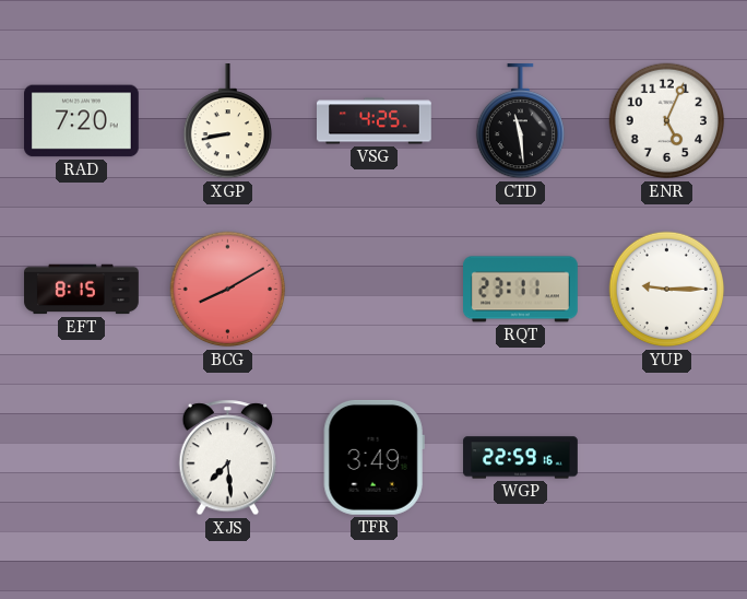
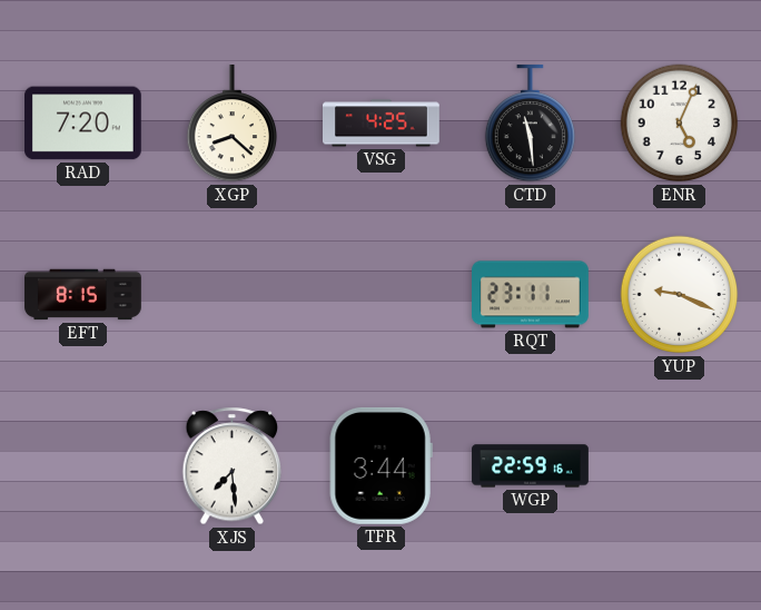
XGP: 8:43 -> 8:22
BCG: 8:10 -> none
YUP: 9:15 -> 9:19
TFR: 3:49 -> 3:44
